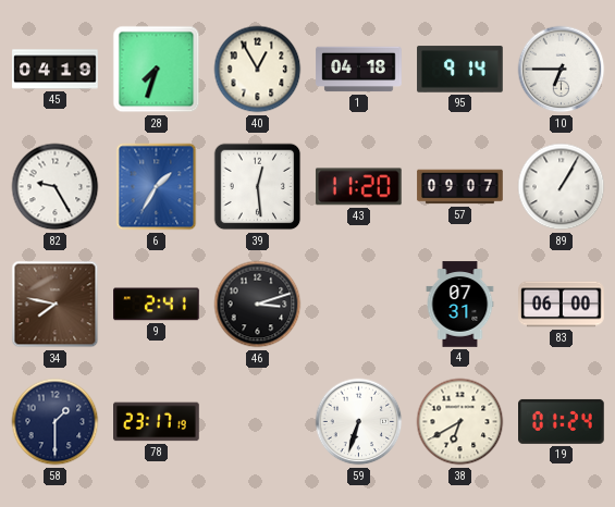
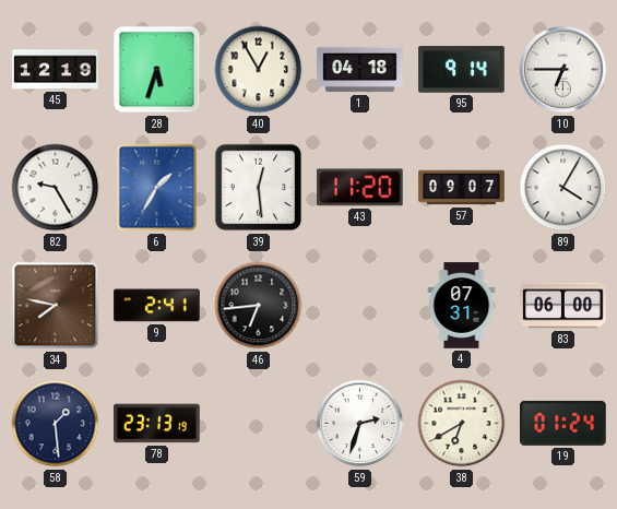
45: 04:19 -> 12:19
28: 7:33 -> 5:33
89: 1:05 -> 4:05
46: 3:12 -> 6:44
58: 1:30 -> 1:29
78: 23:17 -> 23:13
59: 6:33 -> 2:33
